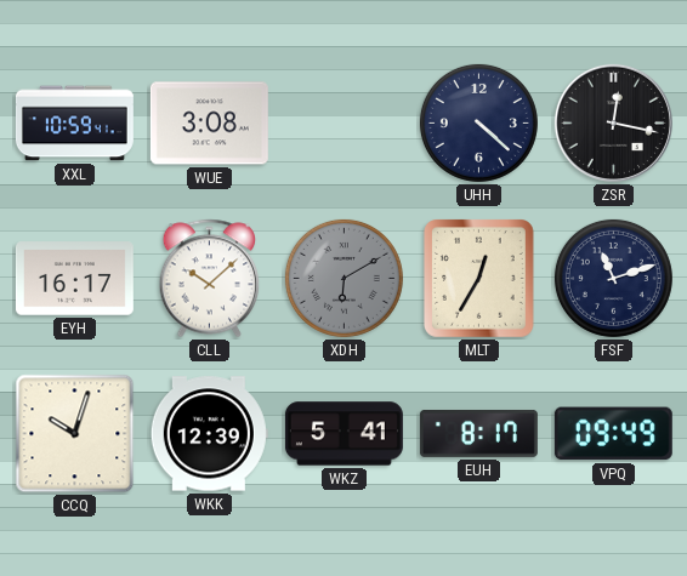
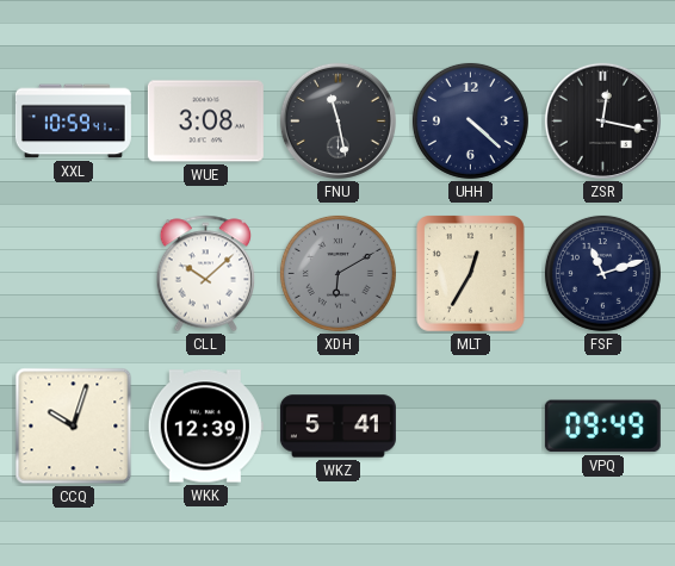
FNU: none -> 11:28
EYH: 16:17 -> none
EUH: 8:17 -> none
